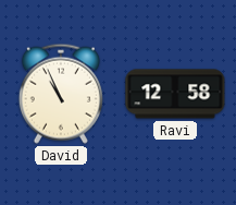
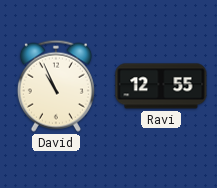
Ravi: 12:58 -> 12:55
